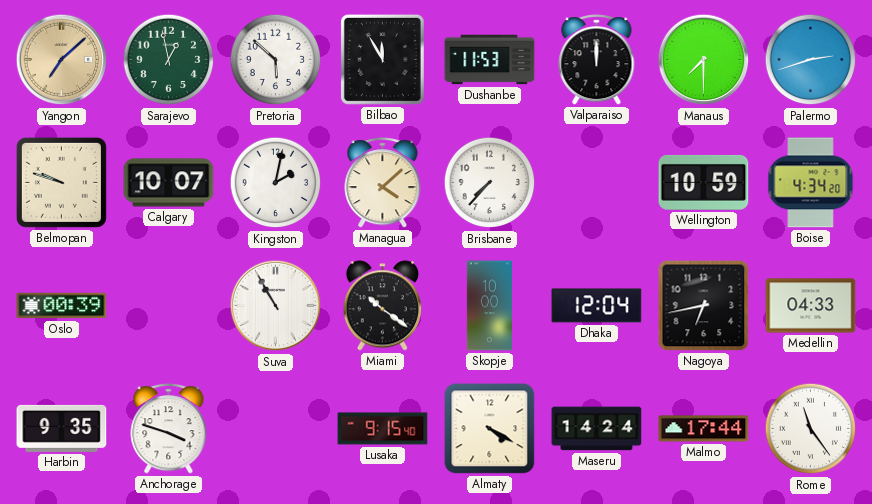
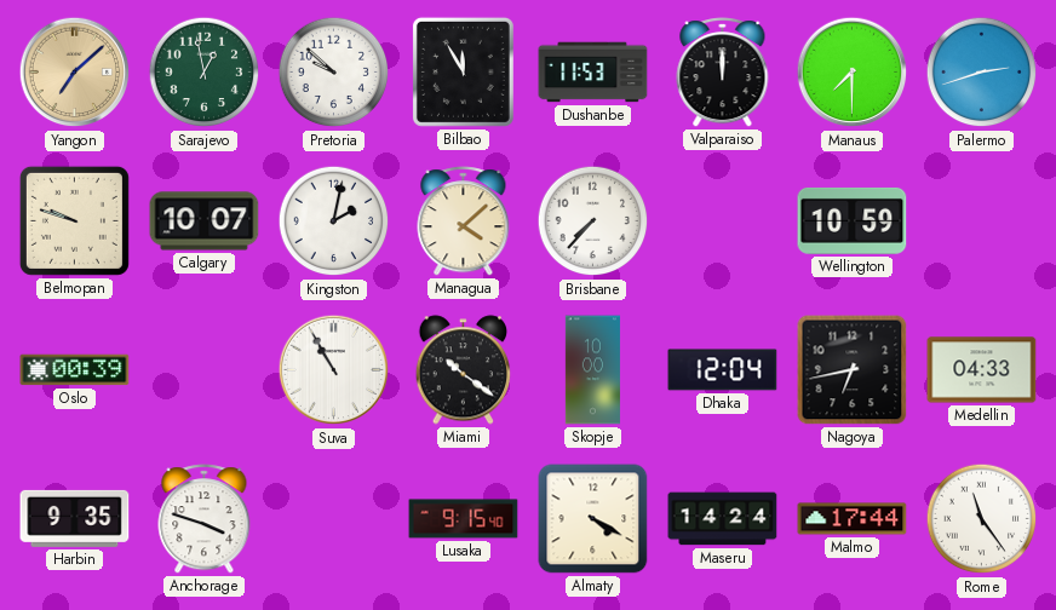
Pretoria: 5:52 -> 9:52
Boise: 4:34 -> none
